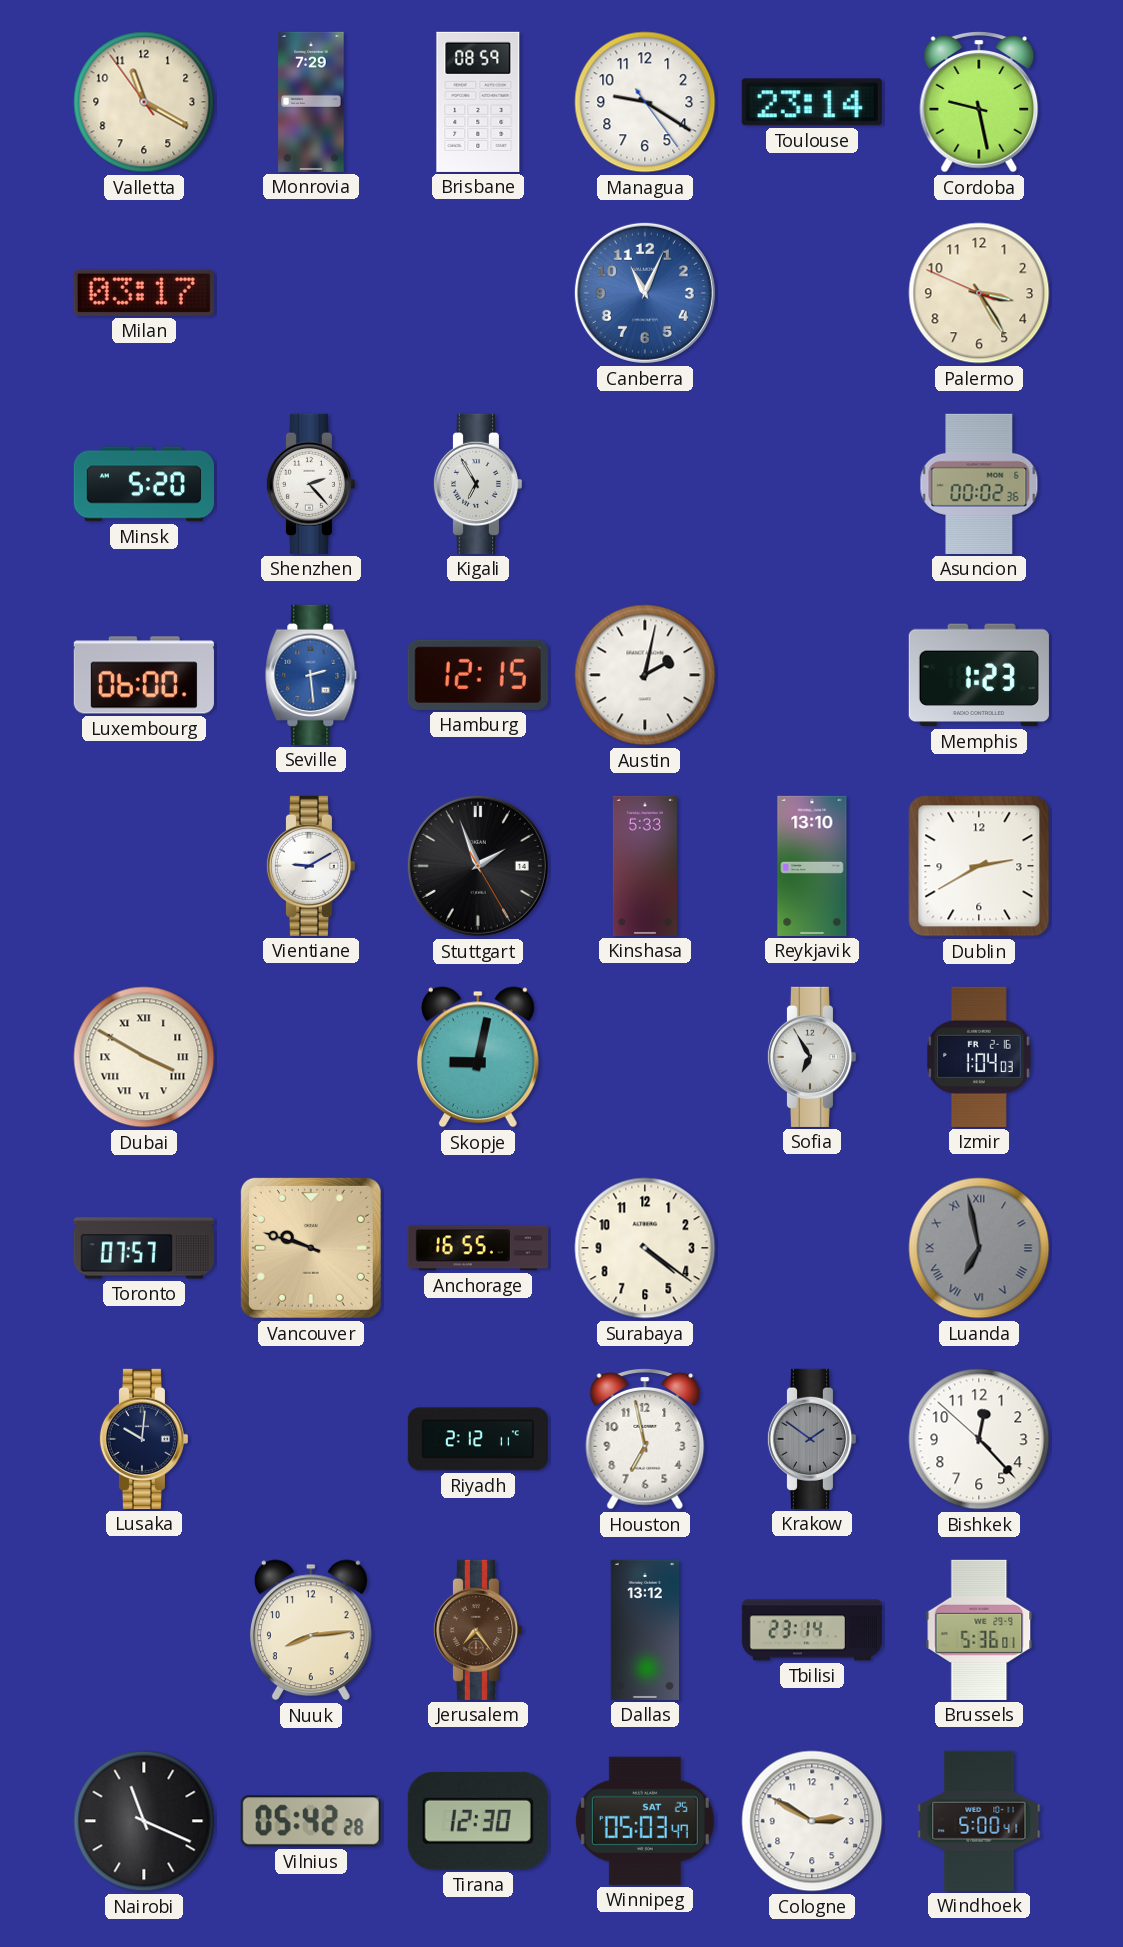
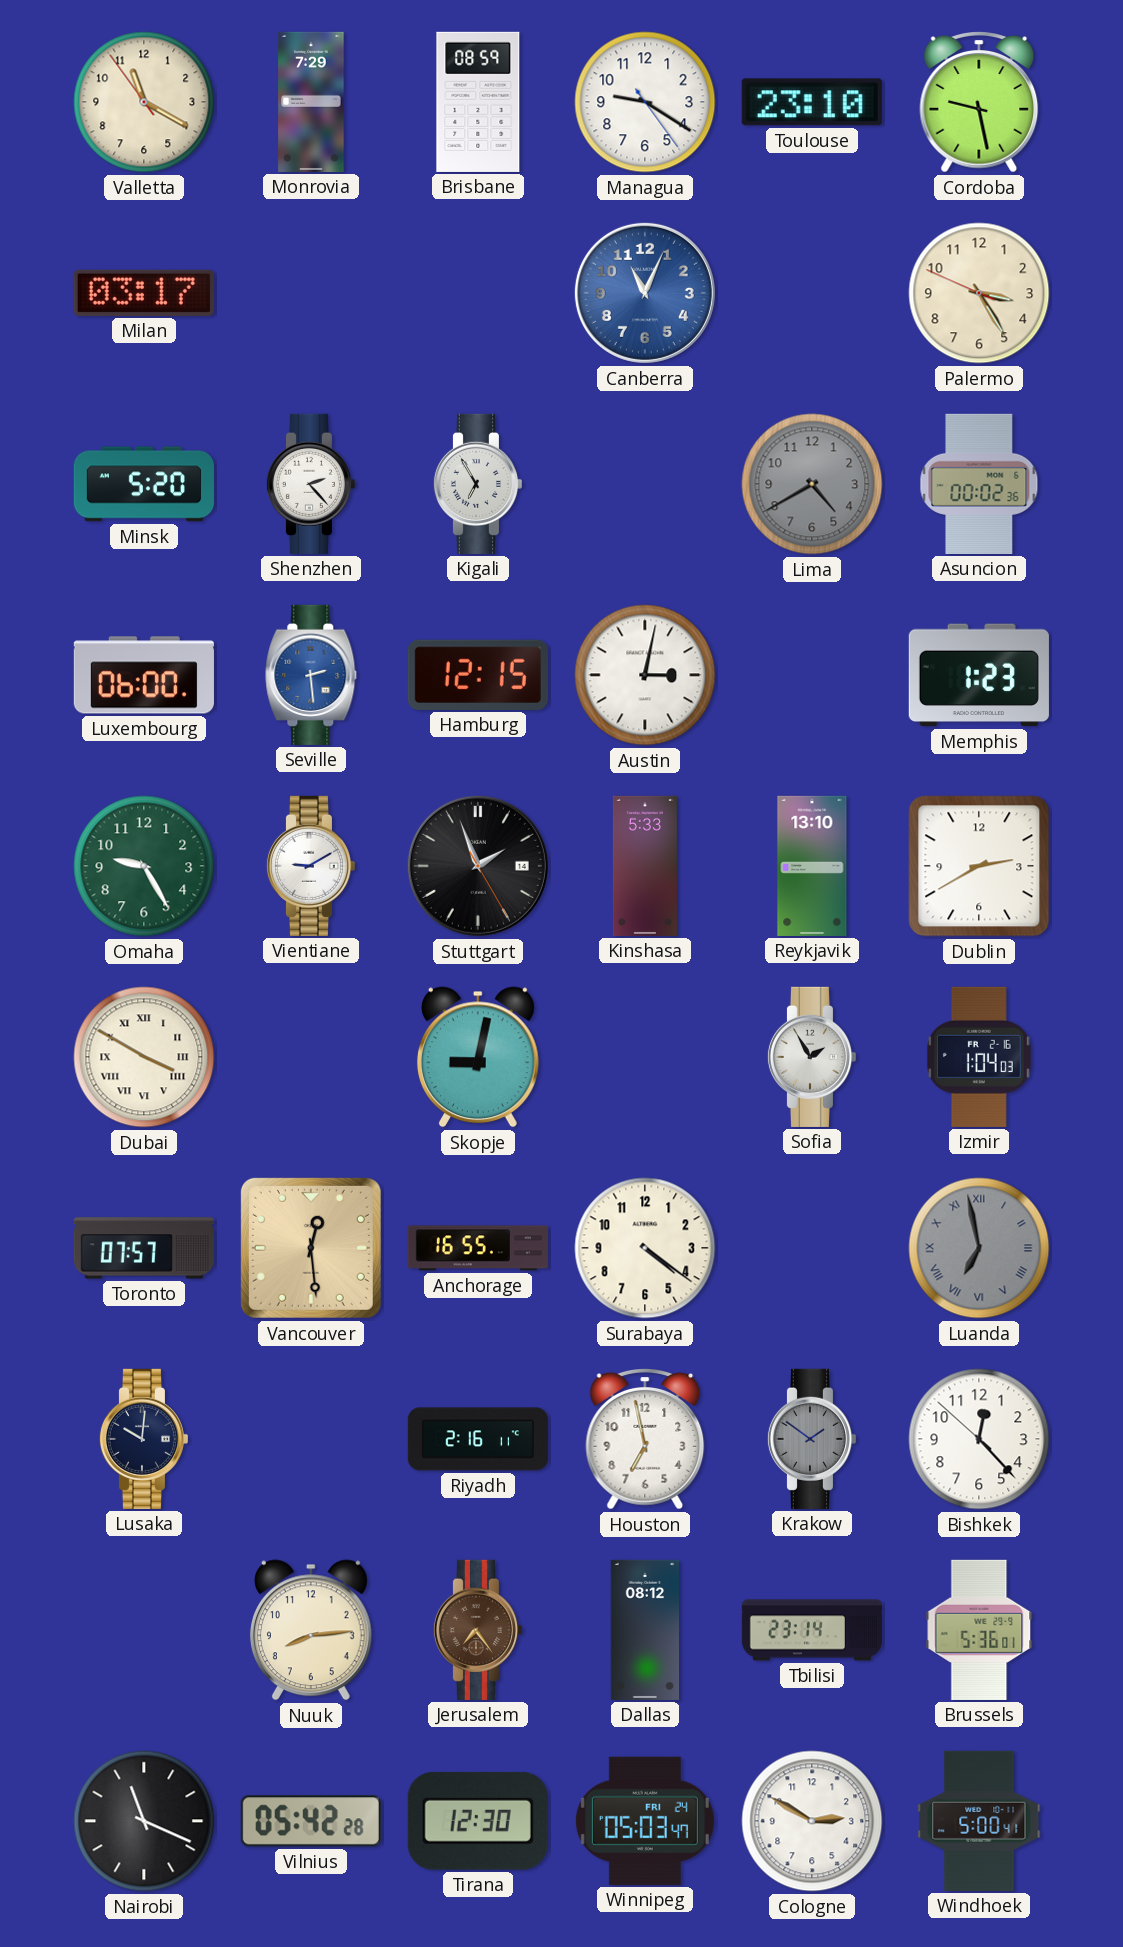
Toulouse: 23:14 -> 23:10
Lima: none -> 4:40
Austin: 2:02 -> 3:02
Omaha: none -> 9:25
Sofia: 6:55 -> 1:55
Vancouver: 9:48 -> 12:29
Riyadh: 2:12 -> 2:16
Dallas: 13:12 -> 08:12
Winnipeg date: SAT 25 -> FRI 24
